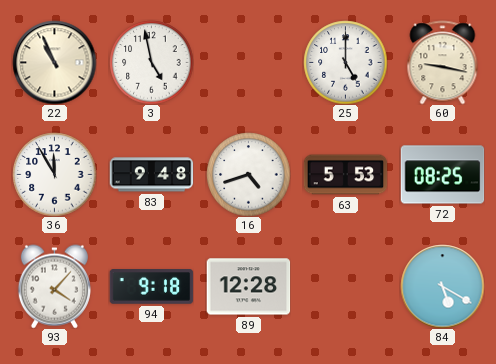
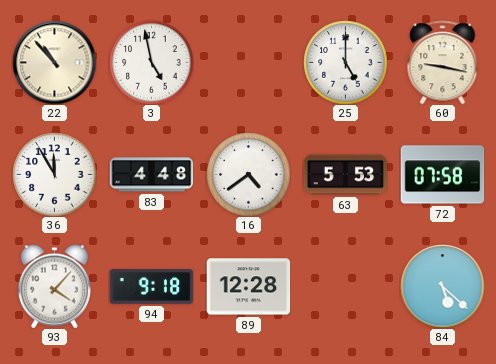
22: 10:56 -> 10:53
83: 9:48 -> 4:48
16: 4:42 -> 4:39
72: 08:25 -> 07:58
84: 5:20 -> 5:22
